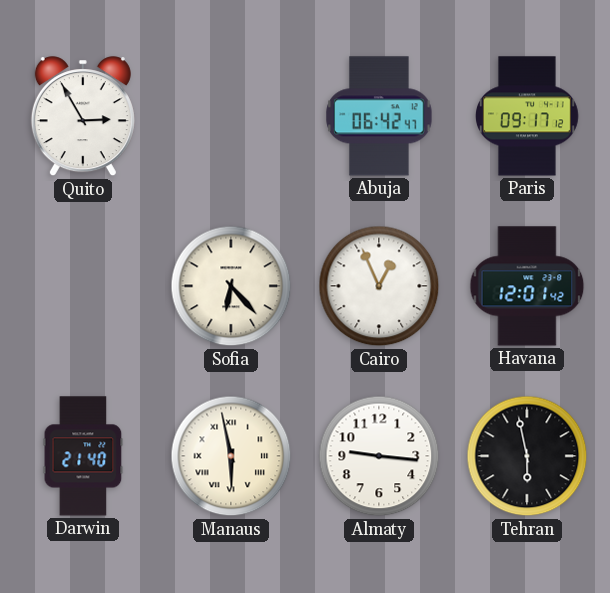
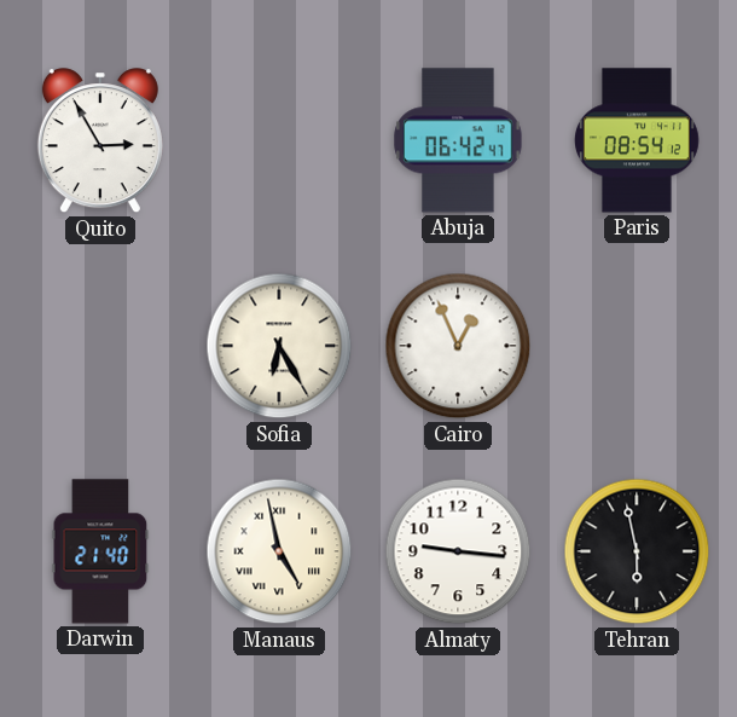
Paris: 09:17 -> 08:54
Sofia: 6:23 -> 6:25
Havana: 12:01 -> none
Manaus: 5:58 -> 4:58
